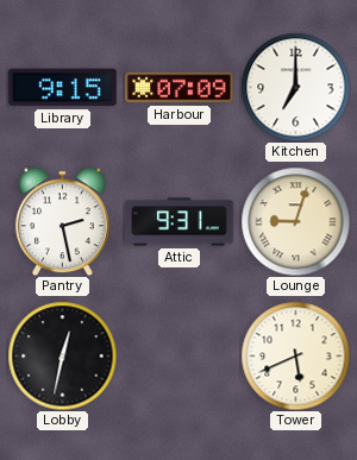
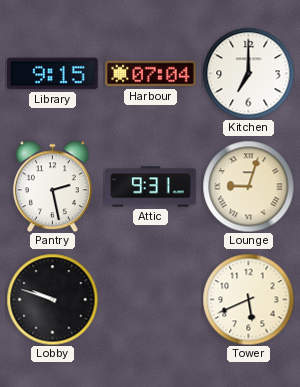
Harbour: 07:09 -> 07:04
Lobby: 12:32 -> 9:48
